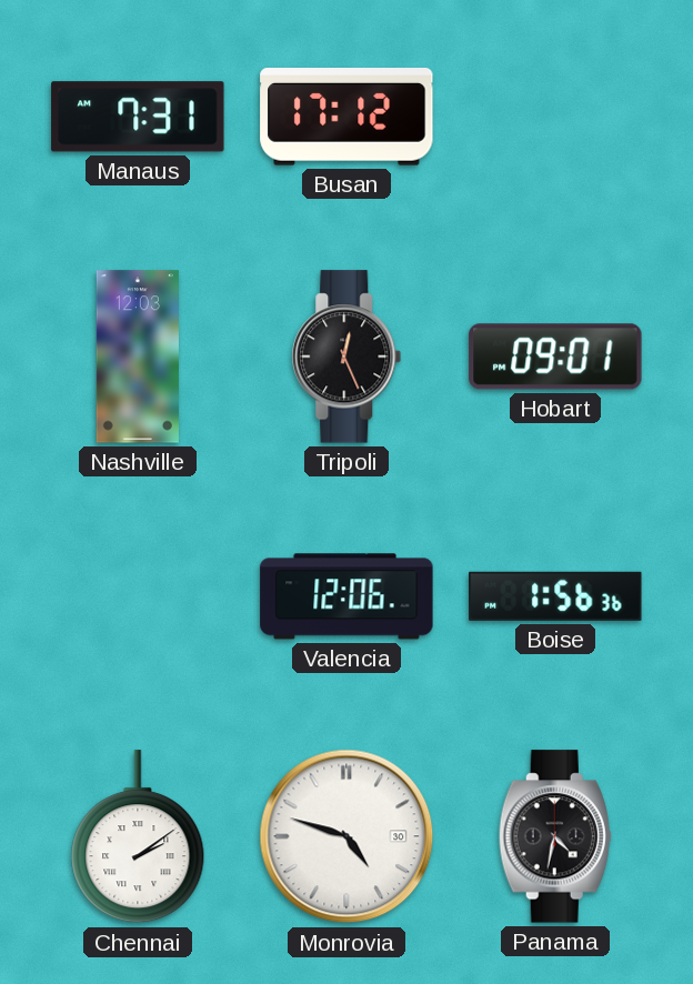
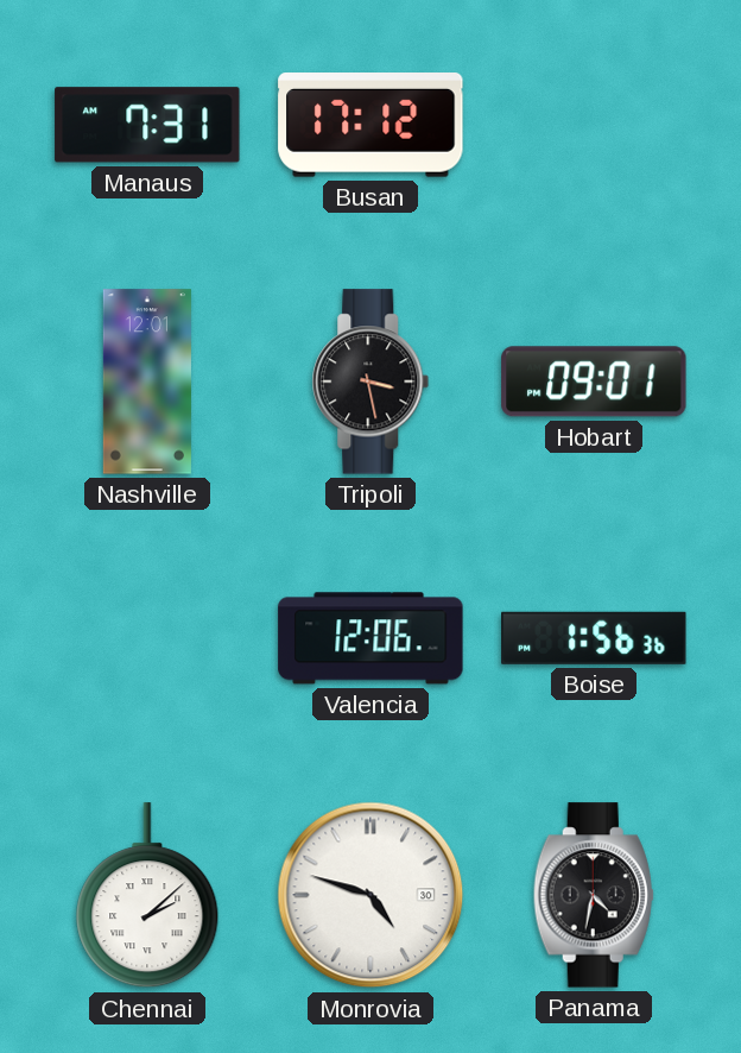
Nashville: 12:03 -> 12:01
Tripoli: 12:26 -> 3:28
Chennai: 2:09 -> 2:08
